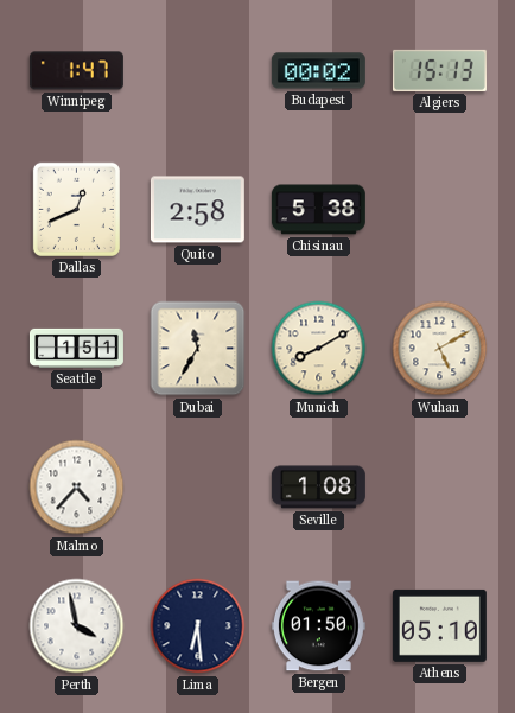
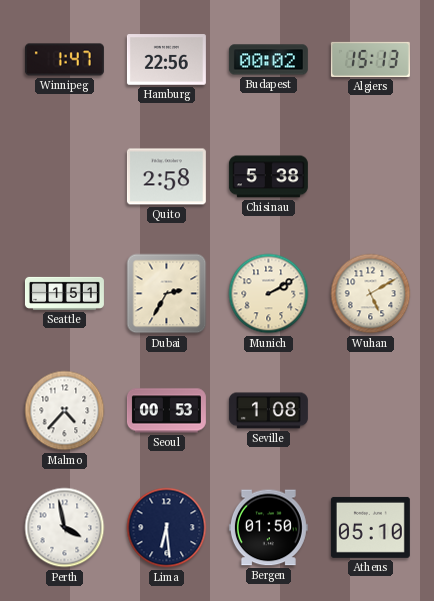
Hamburg: none -> 22:56
Dallas: 12:41 -> none
Dubai: 11:35 -> 2:35
Munich: 8:10 -> 2:10
Seoul: none -> 00:53
